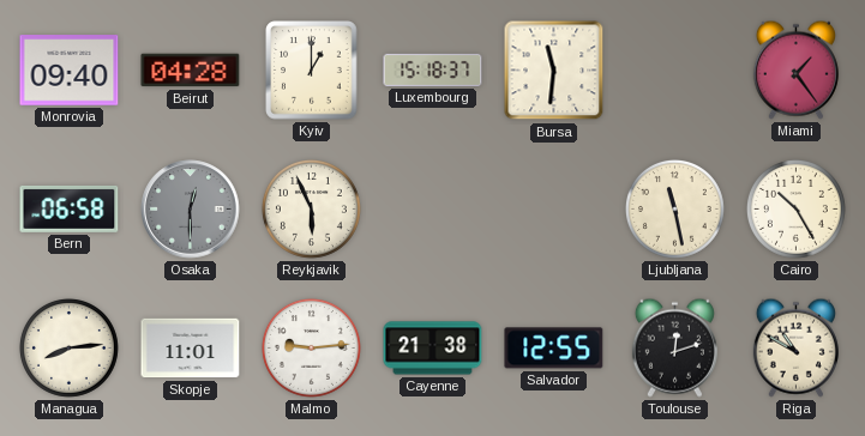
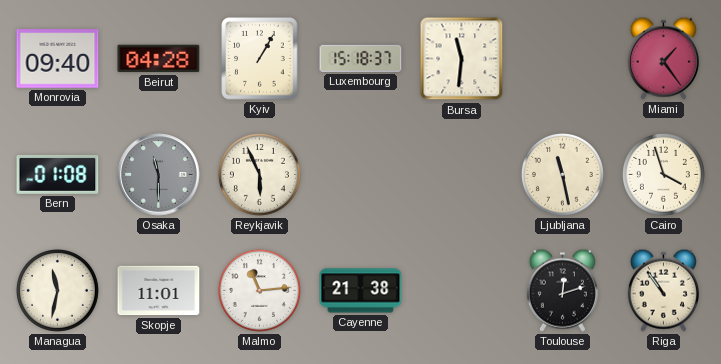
Kyiv: 1:00 -> 1:05
Bern: 06:58 -> 01:08
Osaka: 12:30 -> 11:30
Cairo: 10:25 -> 3:57
Managua: 8:14 -> 11:32
Malmo: 9:14 -> 11:14
Salvador: 12:55 -> none
Riga: 10:50 -> 10:54
